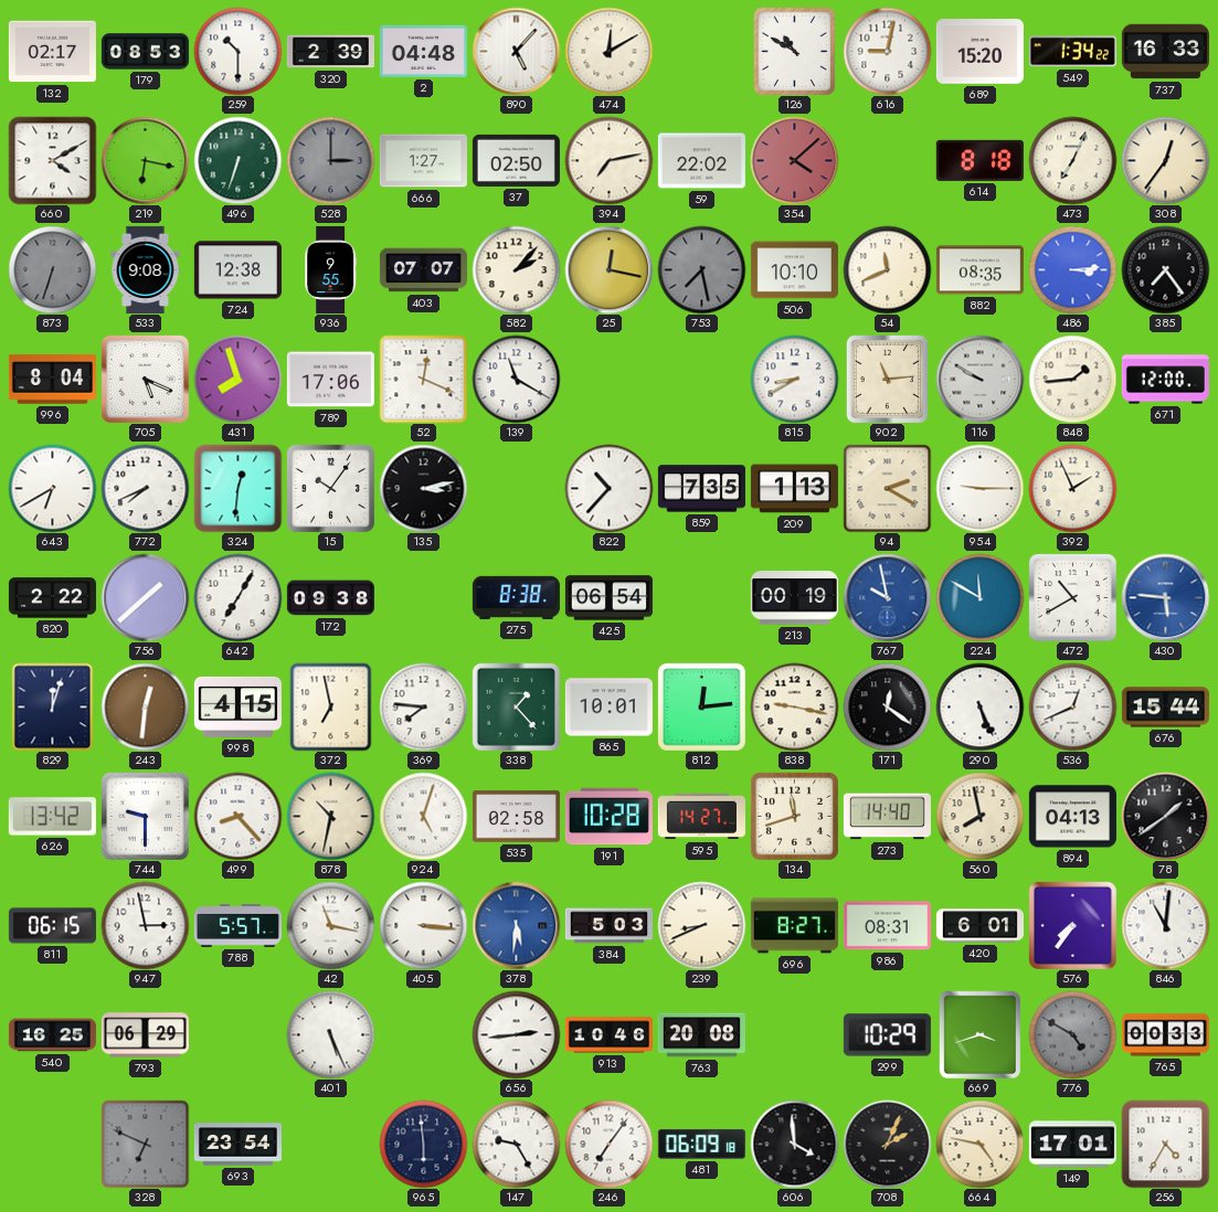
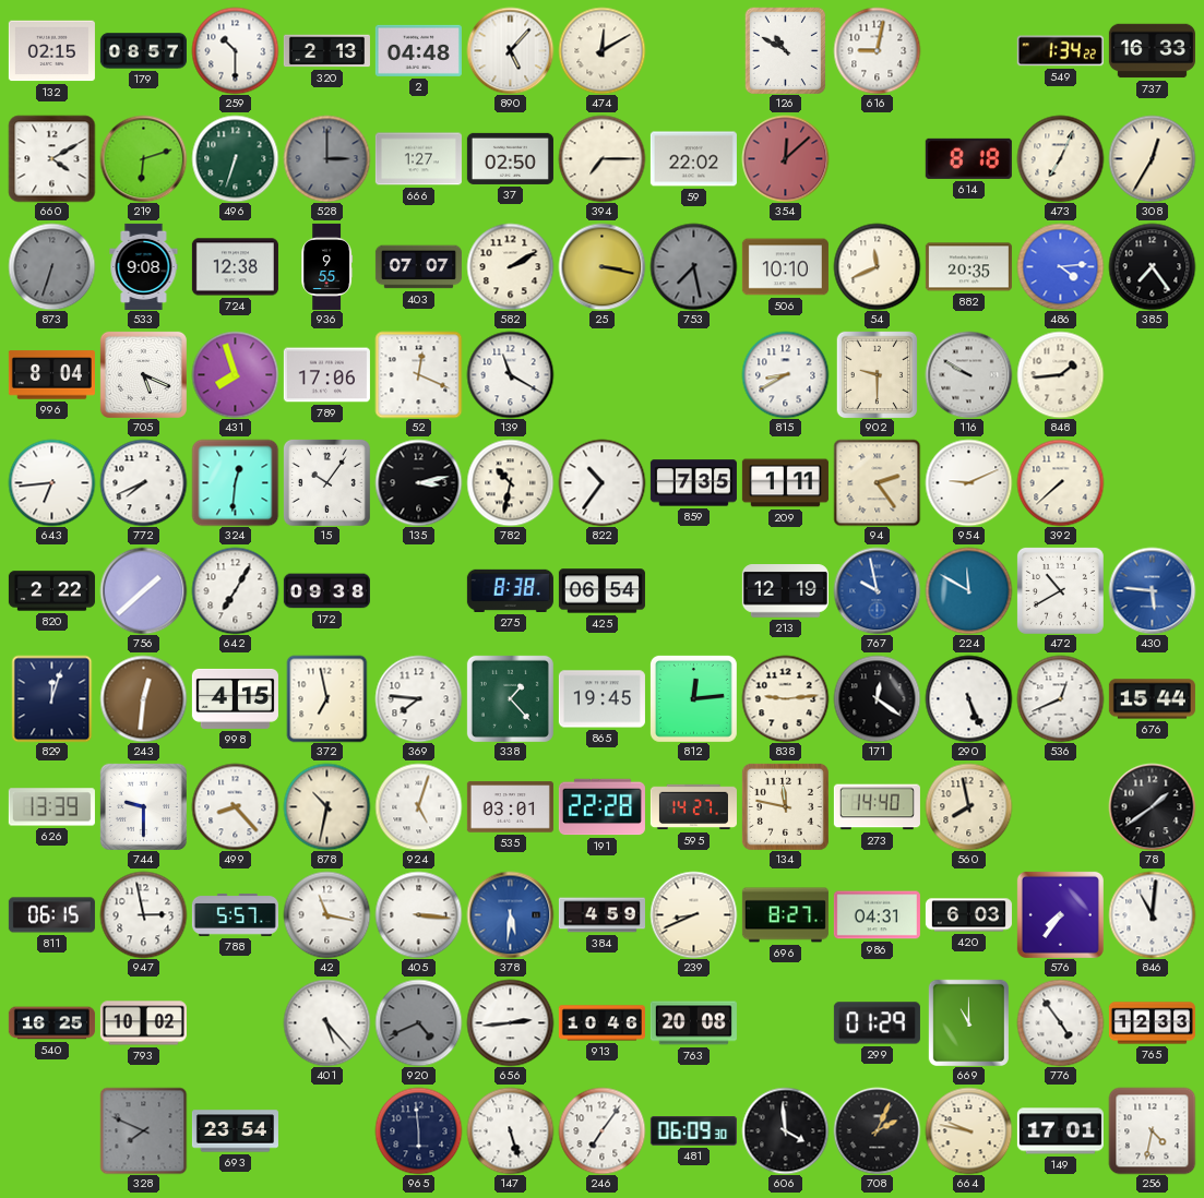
132: 02:17 -> 02:15
179: 08:53 -> 08:57
320: 2:39 -> 2:13
689: 15:20 -> none
219: 6:17 -> 6:12
394: 7:13 -> 7:15
354: 4:08 -> 12:08
308: 12:36 -> 12:35
582: 2:07 -> 2:10
25: 12:17 -> 3:17
882: 08:35 -> 20:35
486: 3:14 -> 4:14
902: 11:14 -> 9:30
671: 12:00 -> none
643: 6:40 -> 6:44
782: none -> 10:32
822: 10:37 -> 10:36
209: 1:13 -> 1:11
94: 2:20 -> 2:24
954: 9:15 -> 9:11
392: 1:56 -> 7:38
213: 00:19 -> 12:19
865: 10:01 -> 19:45
838: 9:17 -> 9:14
626: 13:42 -> 13:39
535: 02:58 -> 03:01
191: 10:28 -> 22:28
134: 11:42 -> 11:47
894: 04:13 -> none
384: 5:03 -> 4:59
986: 08:31 -> 04:31
420: 6:01 -> 6:03
793: 06:29 -> 10:02
401: 5:26 -> 5:23
920: none -> 4:41
299: 10:29 -> 01:29
669: 3:42 -> 11:00
776: 4:50 -> 4:54
776 dial: grey -> white
765: 00:33 -> 12:33
328: 6:49 -> 7:49
147: 9:25 -> 5:27
481: 06:09:18 -> 06:09:30
664: 4:47 -> 9:47
256: 4:35 -> 4:32
